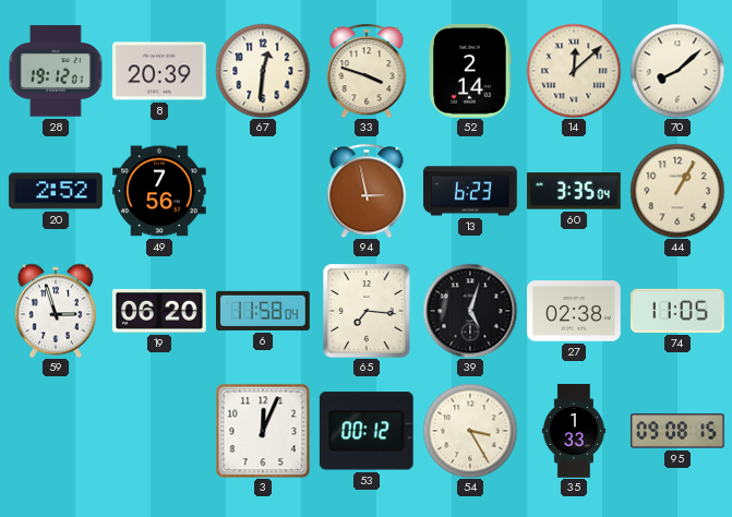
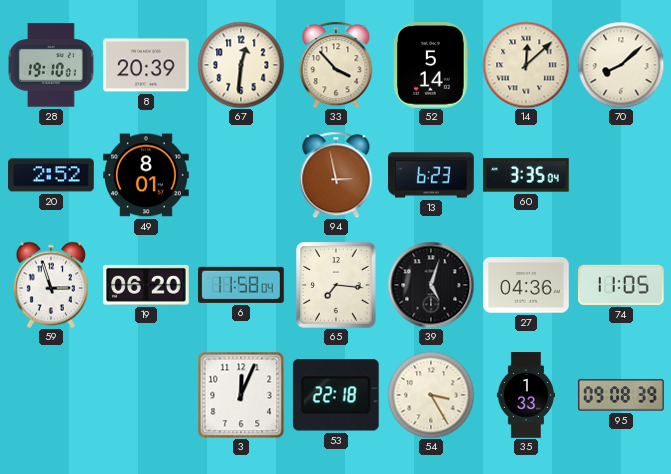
28: 19:12 -> 19:10
33: 3:48 -> 3:53
52: 2:14 -> 5:14
49: 7:56 -> 8:01
44: 1:05 -> none
27: 02:38 -> 04:36
53: 00:12 -> 22:18
95: 09:08:15 -> 09:08:39
